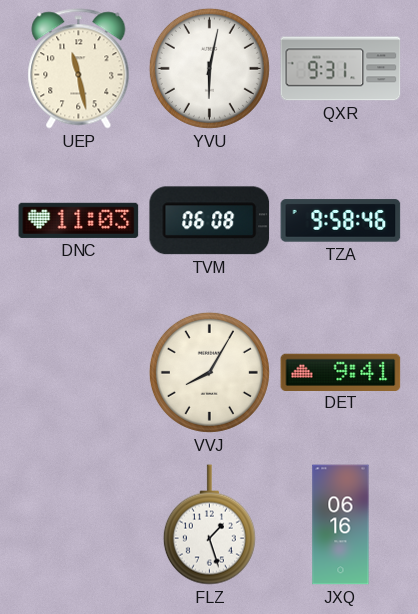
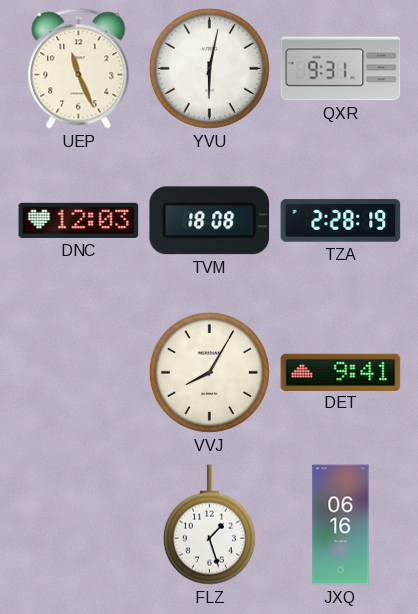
UEP: 11:28 -> 11:26
DNC: 11:03 -> 12:03
TVM: 06:08 -> 18:08
TZA: 9:58 -> 2:28
